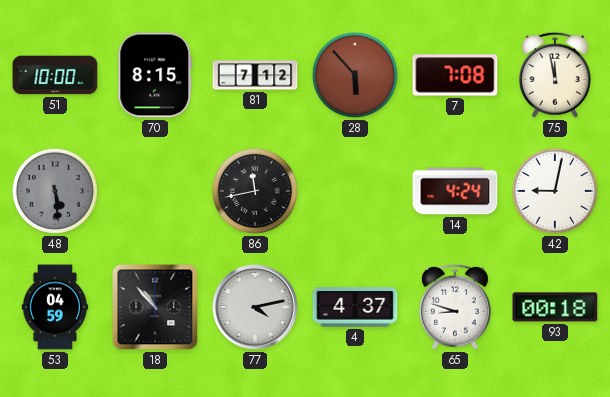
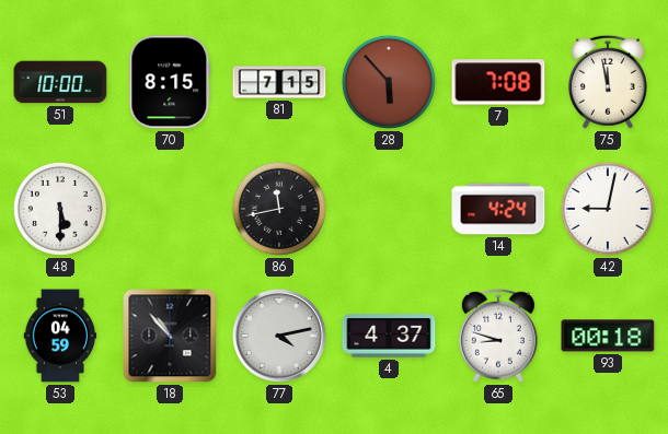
81: 7:12 -> 7:15
48: 5:29 -> 5:30
48 dial: grey -> white
